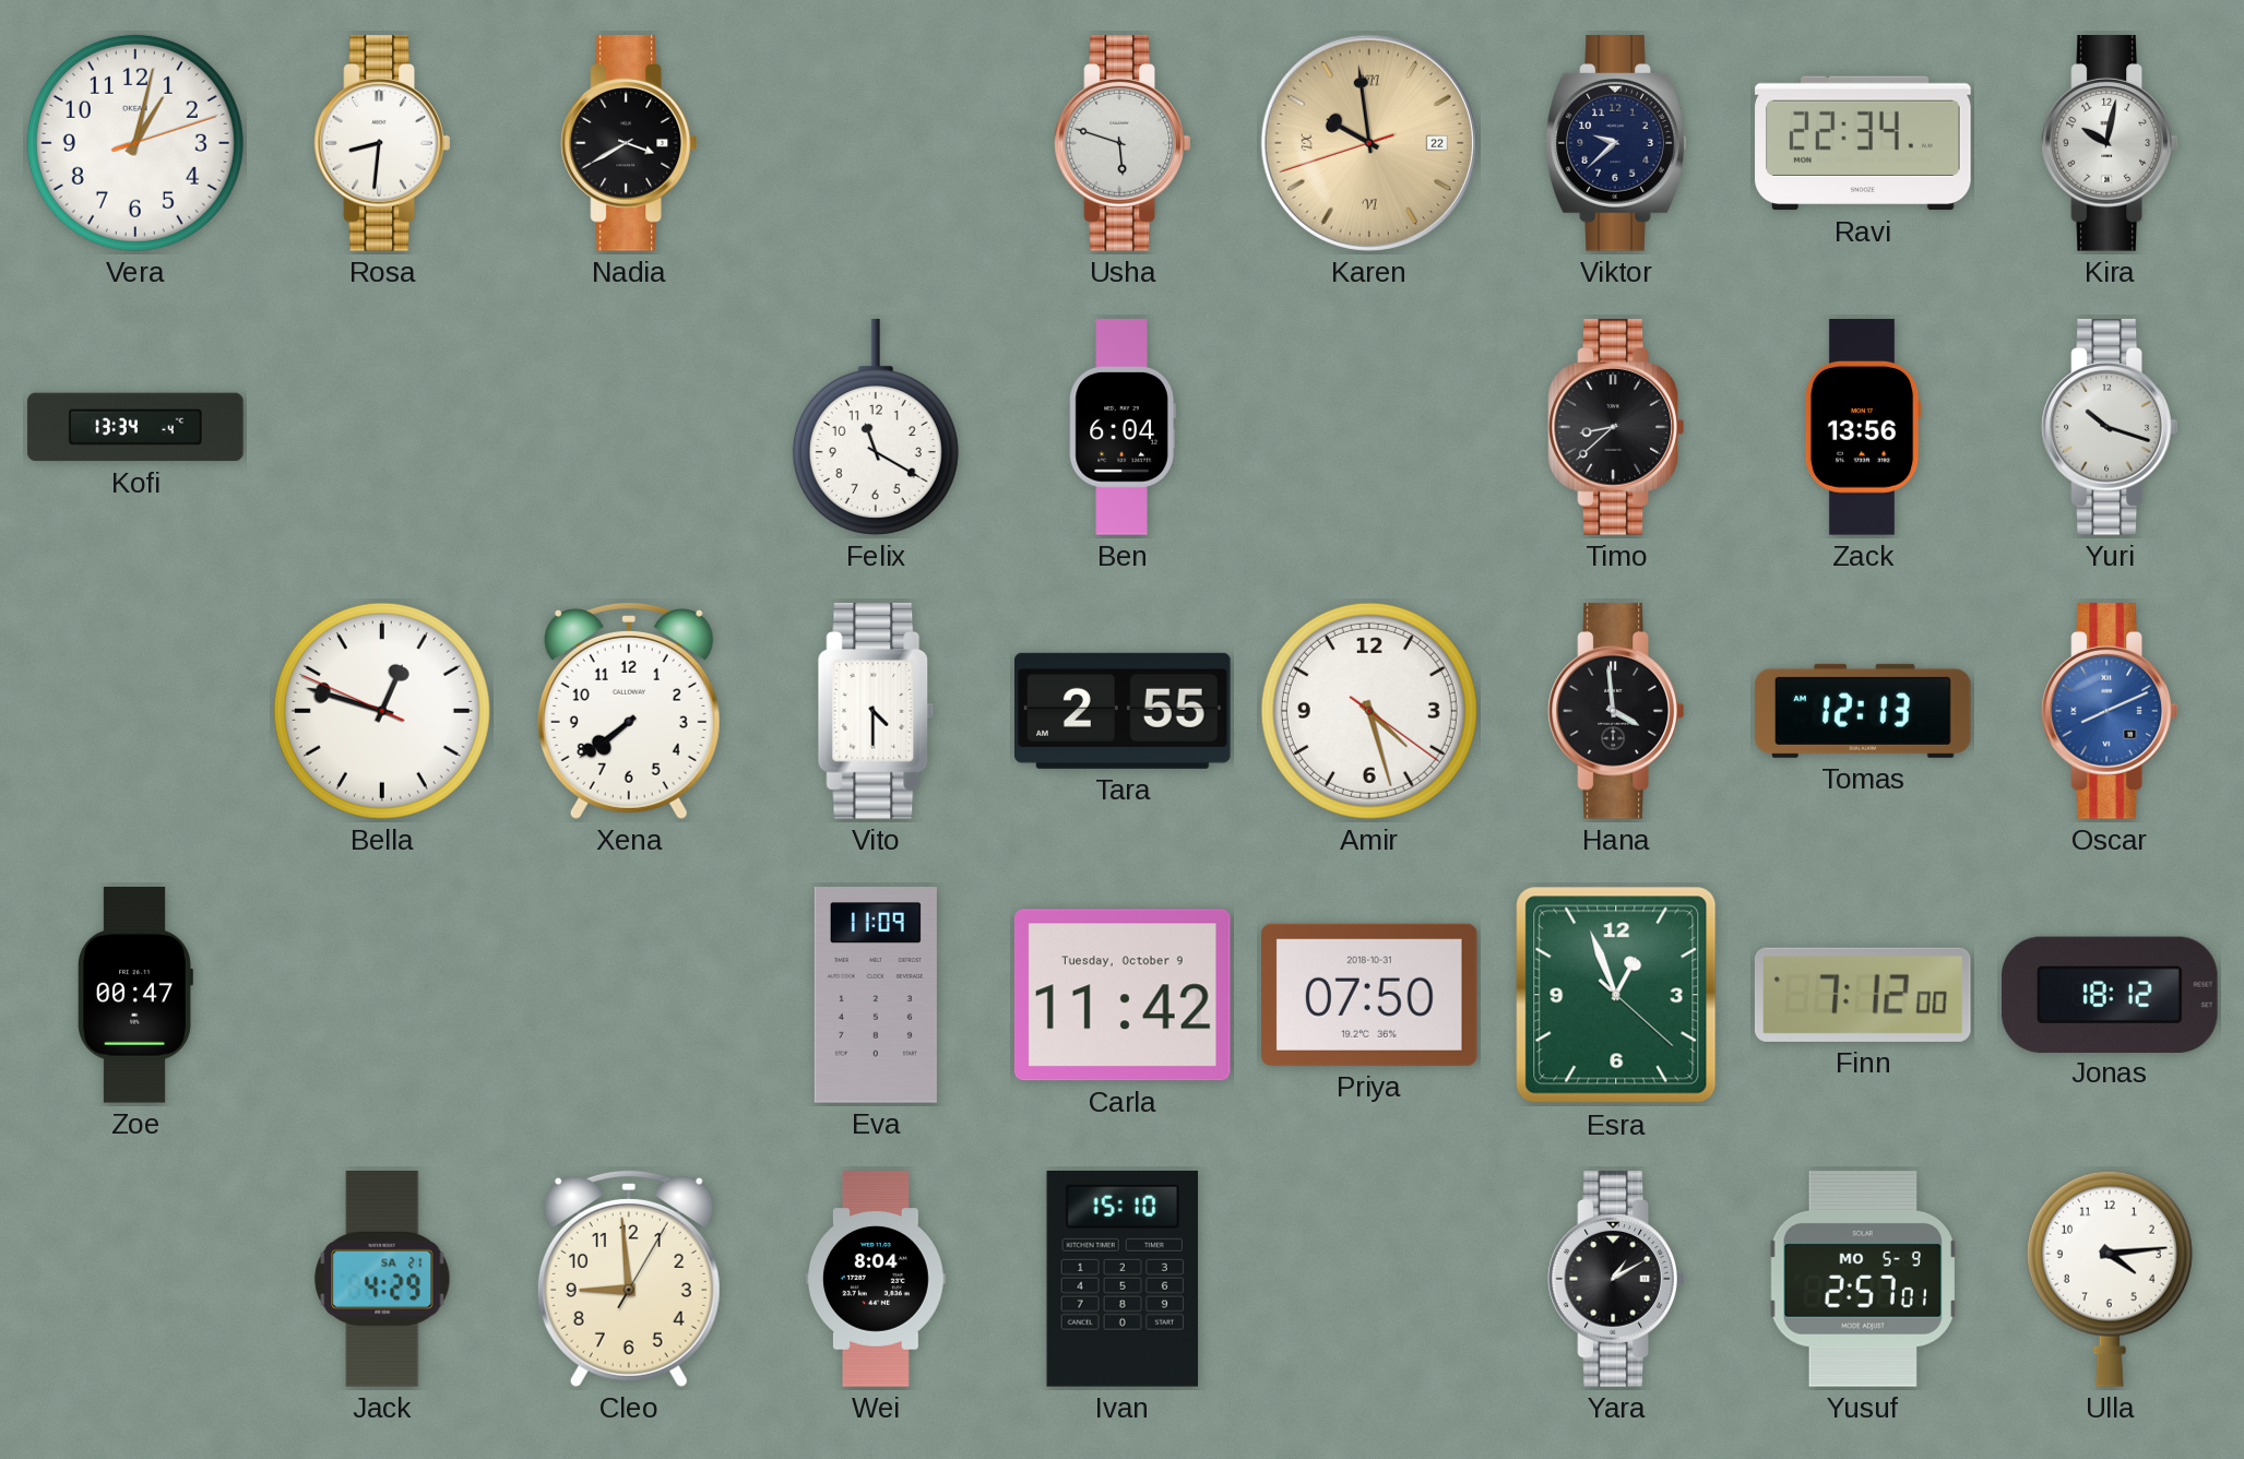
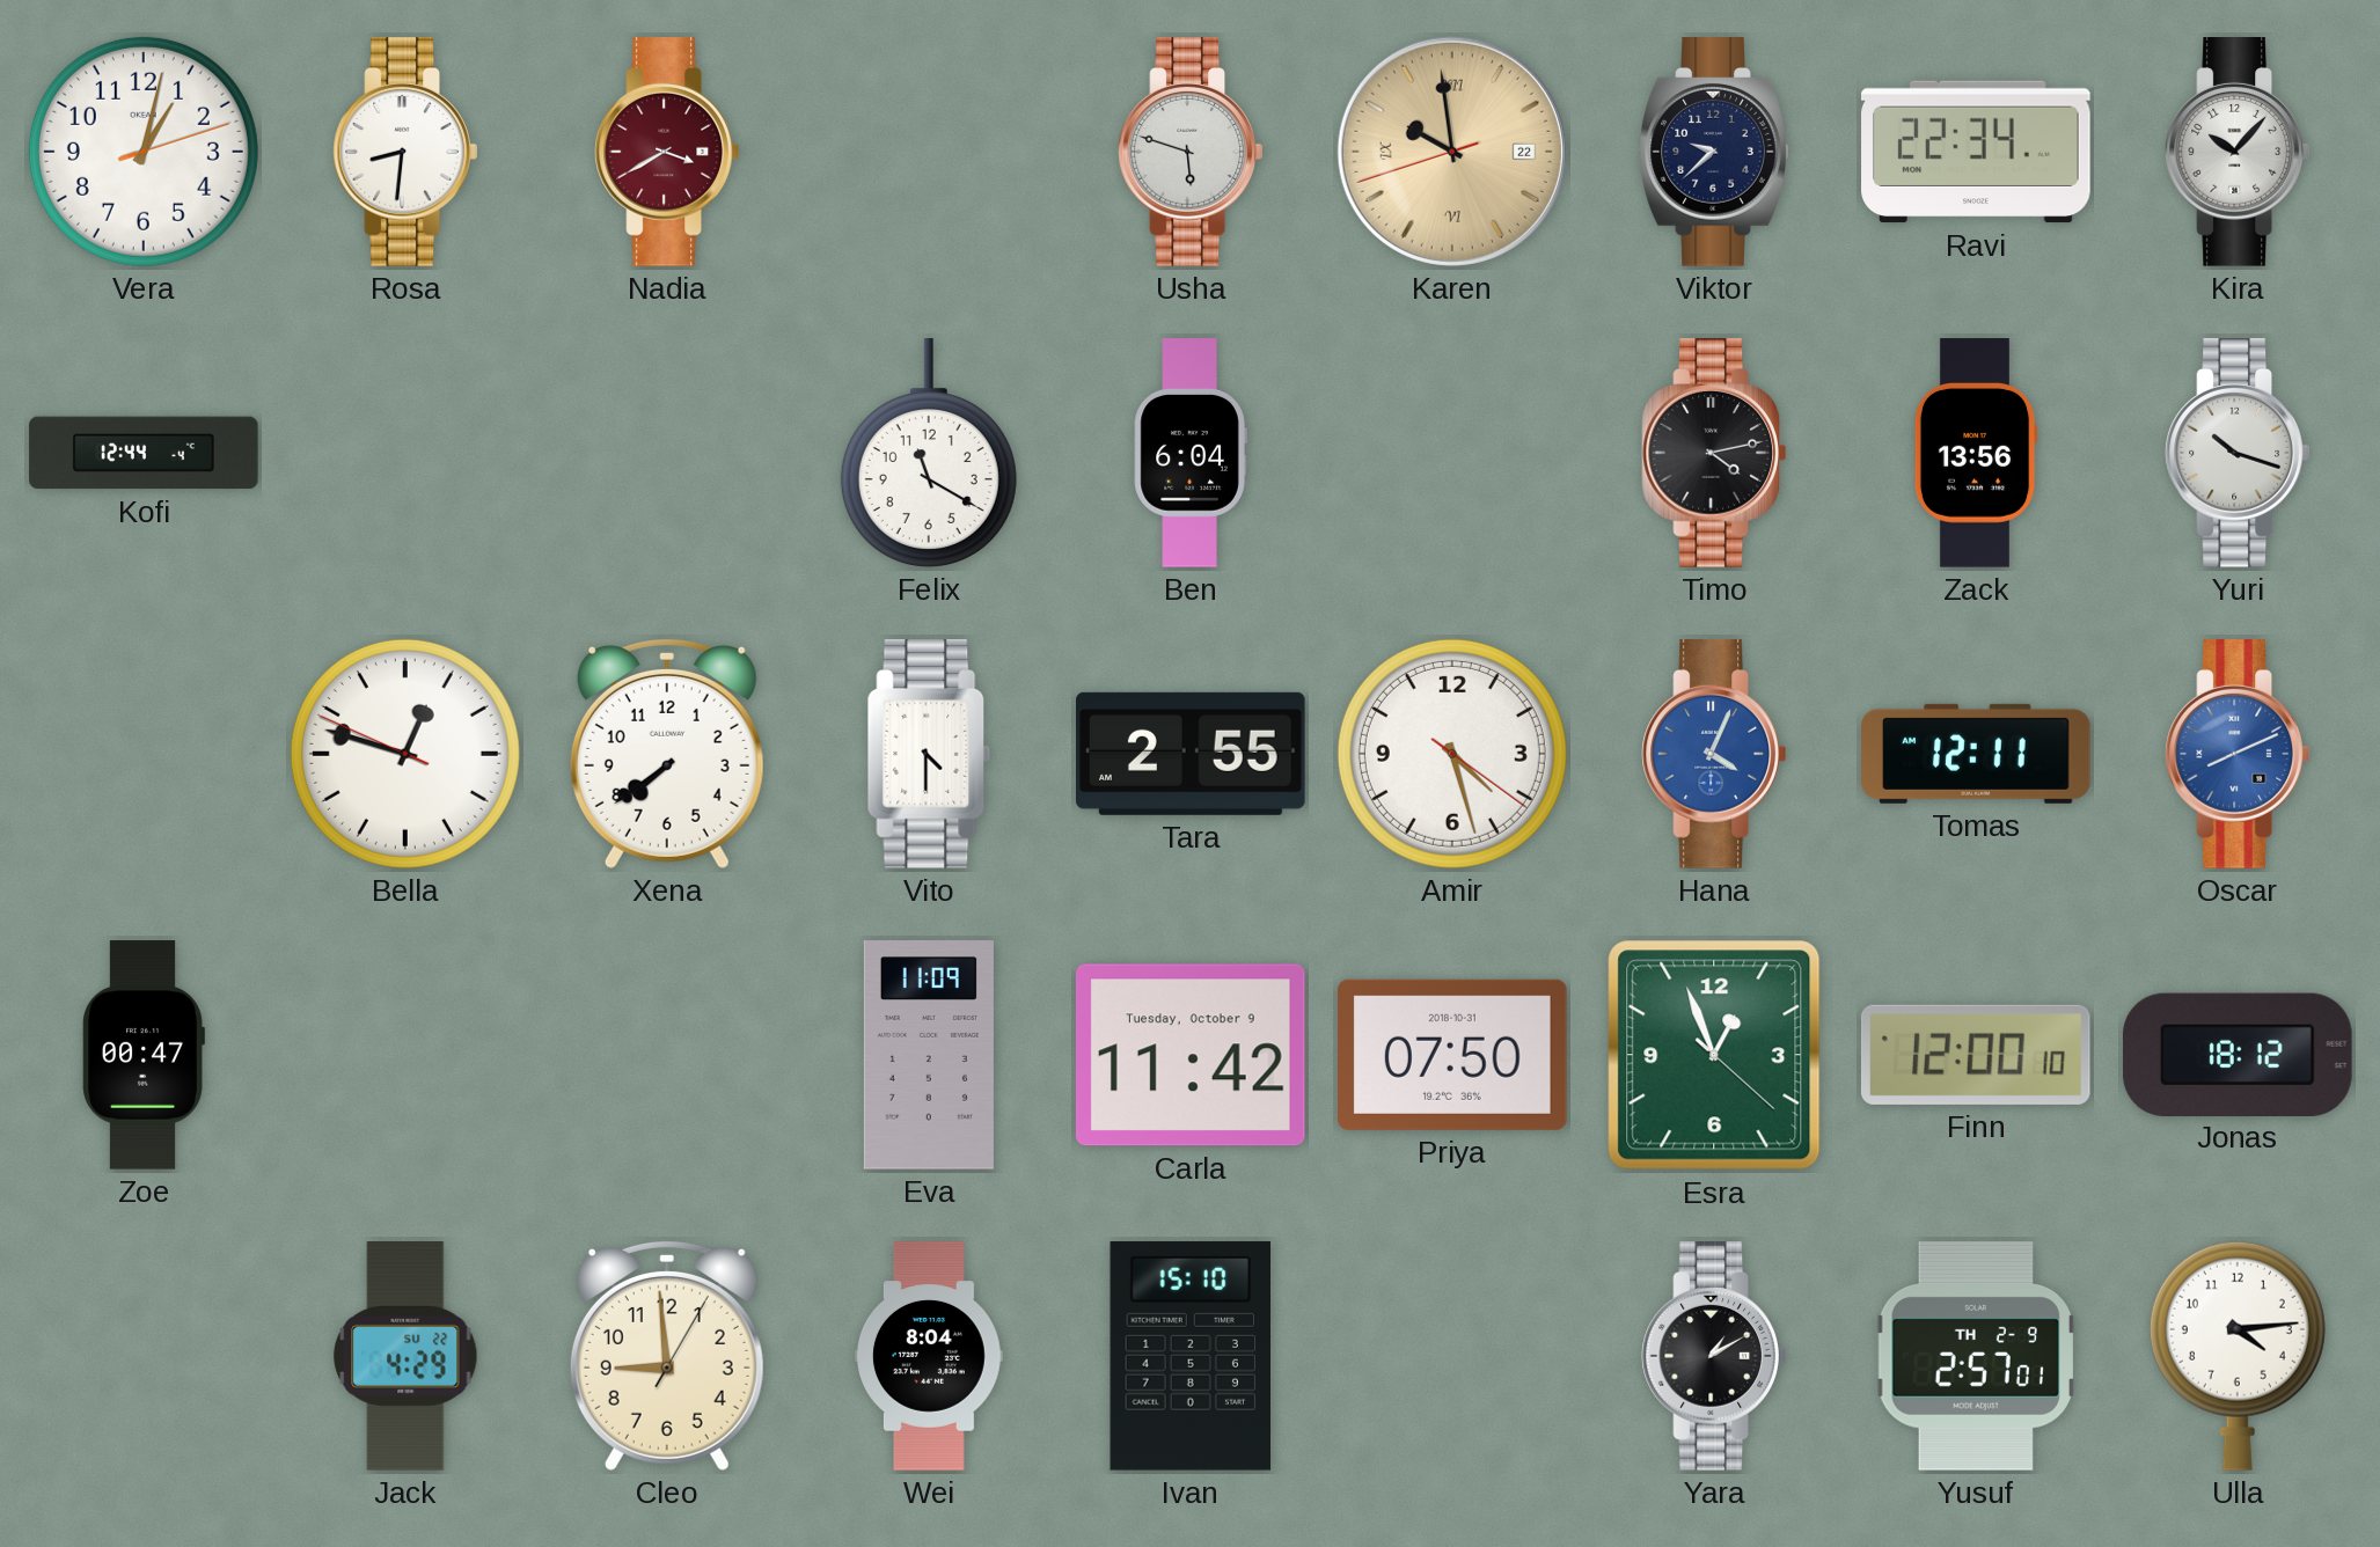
Nadia dial: black -> burgundy
Kira: 10:02 -> 10:07
Kofi: 13:34 -> 12:44
Timo: 8:38 -> 4:13
Hana: 3:59 -> 4:04
Hana dial: black -> blue
Tomas: 12:13 -> 12:11
Finn: 7:12 -> 12:00
Jack date: SA 21 -> SU 22
Yusuf date: MO 5-9 -> TH 2-9
